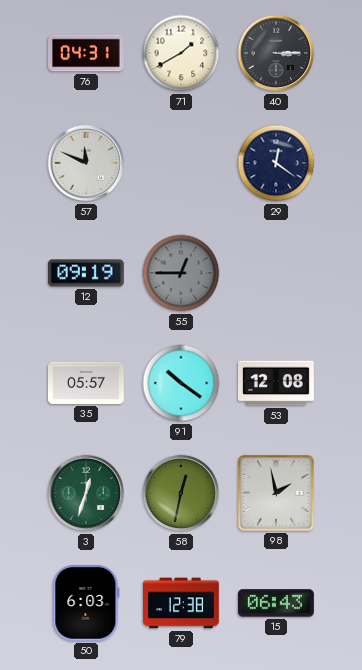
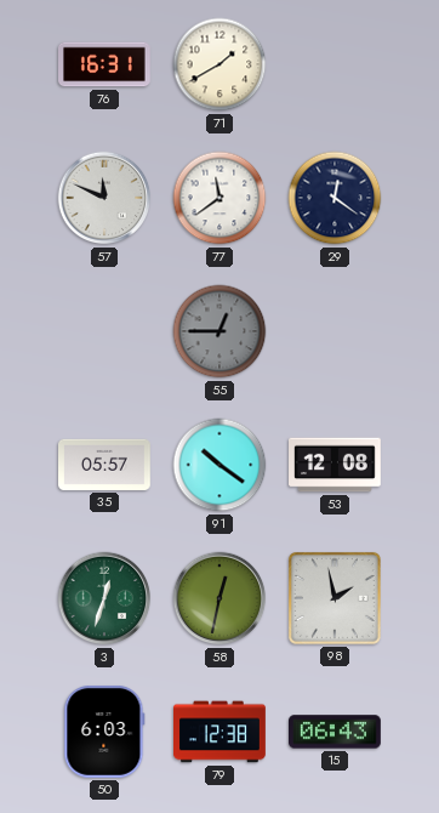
76: 04:31 -> 16:31
40: 3:15 -> none
77: none -> 11:39
12: 09:19 -> none
